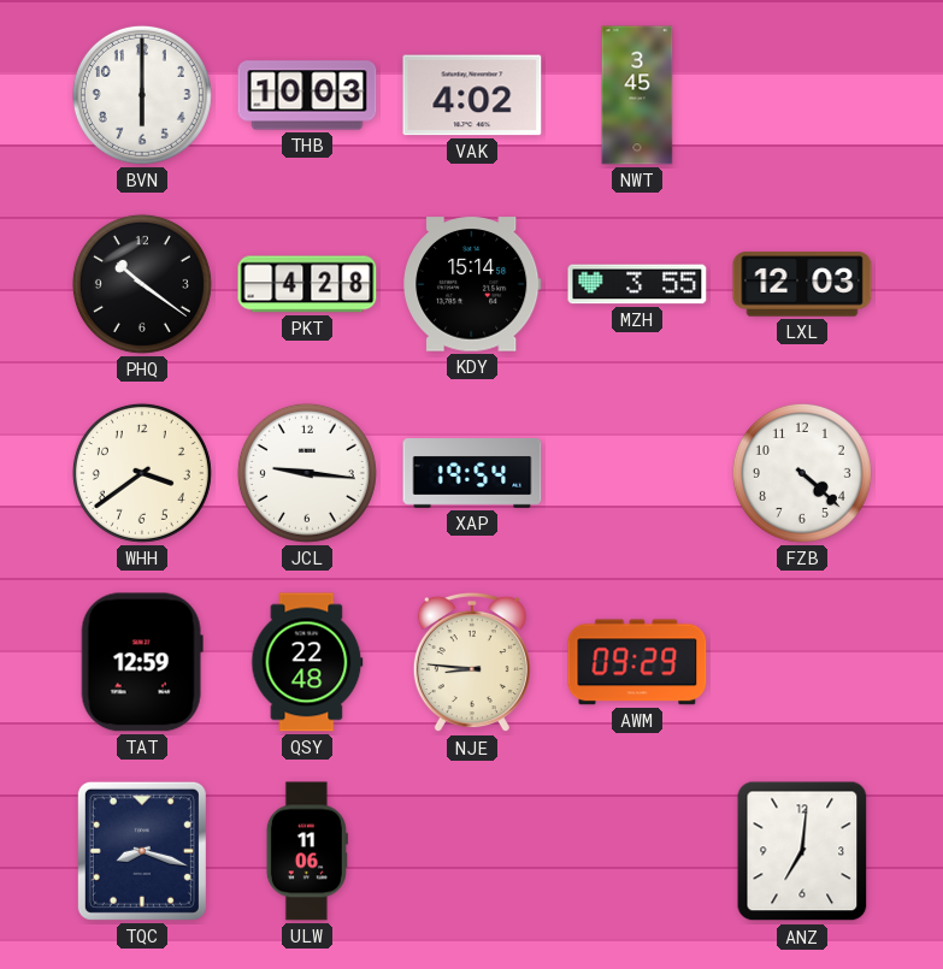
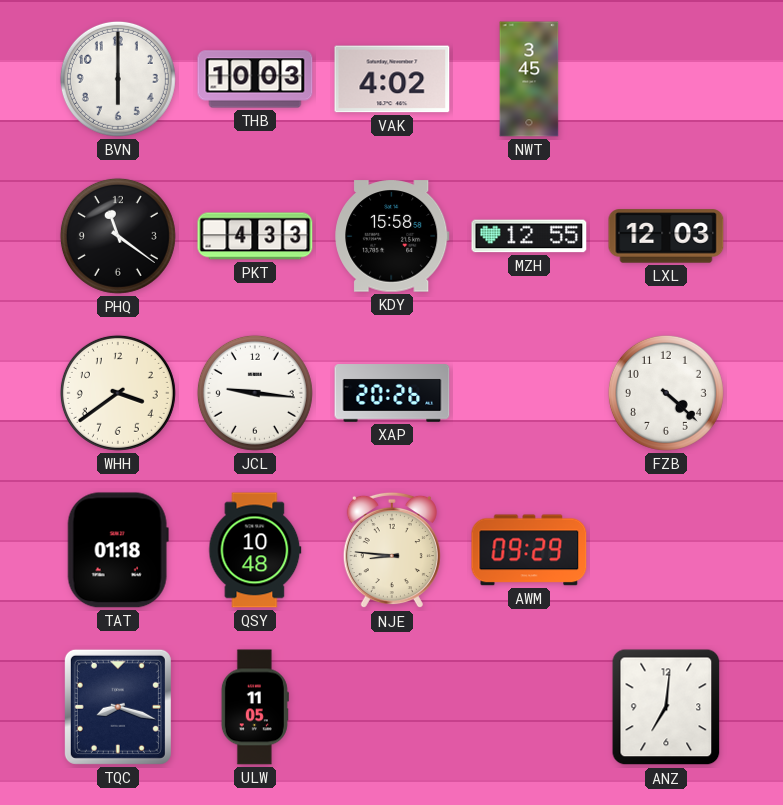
PHQ: 10:21 -> 11:21
PKT: 4:28 -> 4:33
KDY: 15:14 -> 15:58
MZH: 3:55 -> 12:55
XAP: 19:54 -> 20:26
TAT: 12:59 -> 01:18
QSY: 22:48 -> 10:48
ULW: 11:06 -> 11:05
